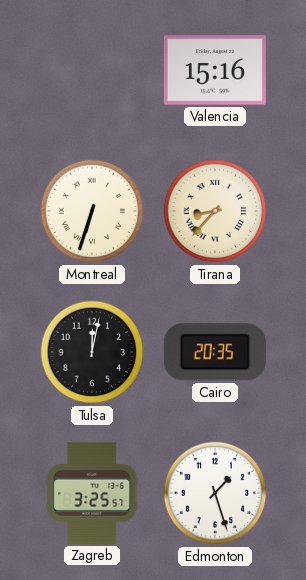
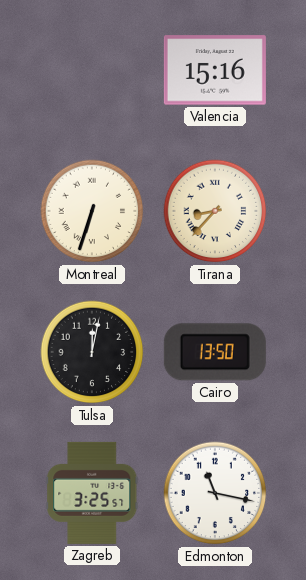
Cairo: 20:35 -> 13:50
Edmonton: 1:27 -> 11:17
